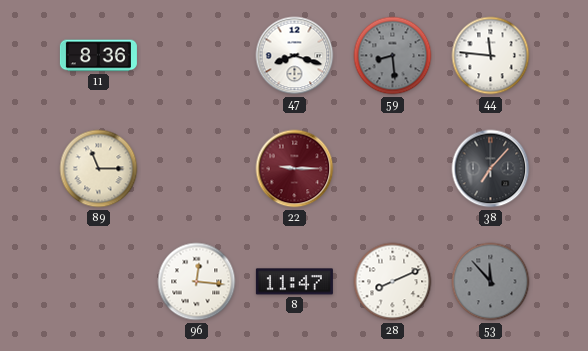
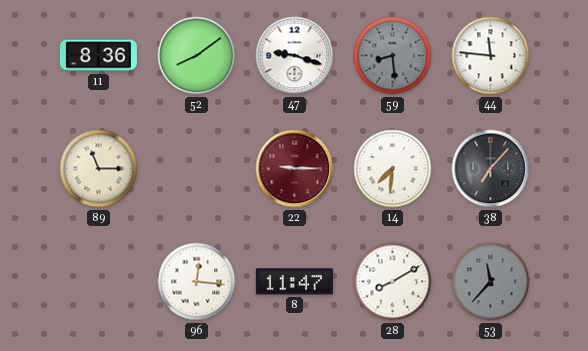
52: none -> 8:09
47: 8:18 -> 9:18
14: none -> 7:31
28: 8:11 -> 8:10
53: 11:53 -> 11:37
